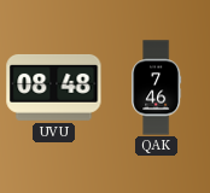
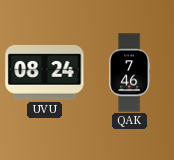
UVU: 08:48 -> 08:24
